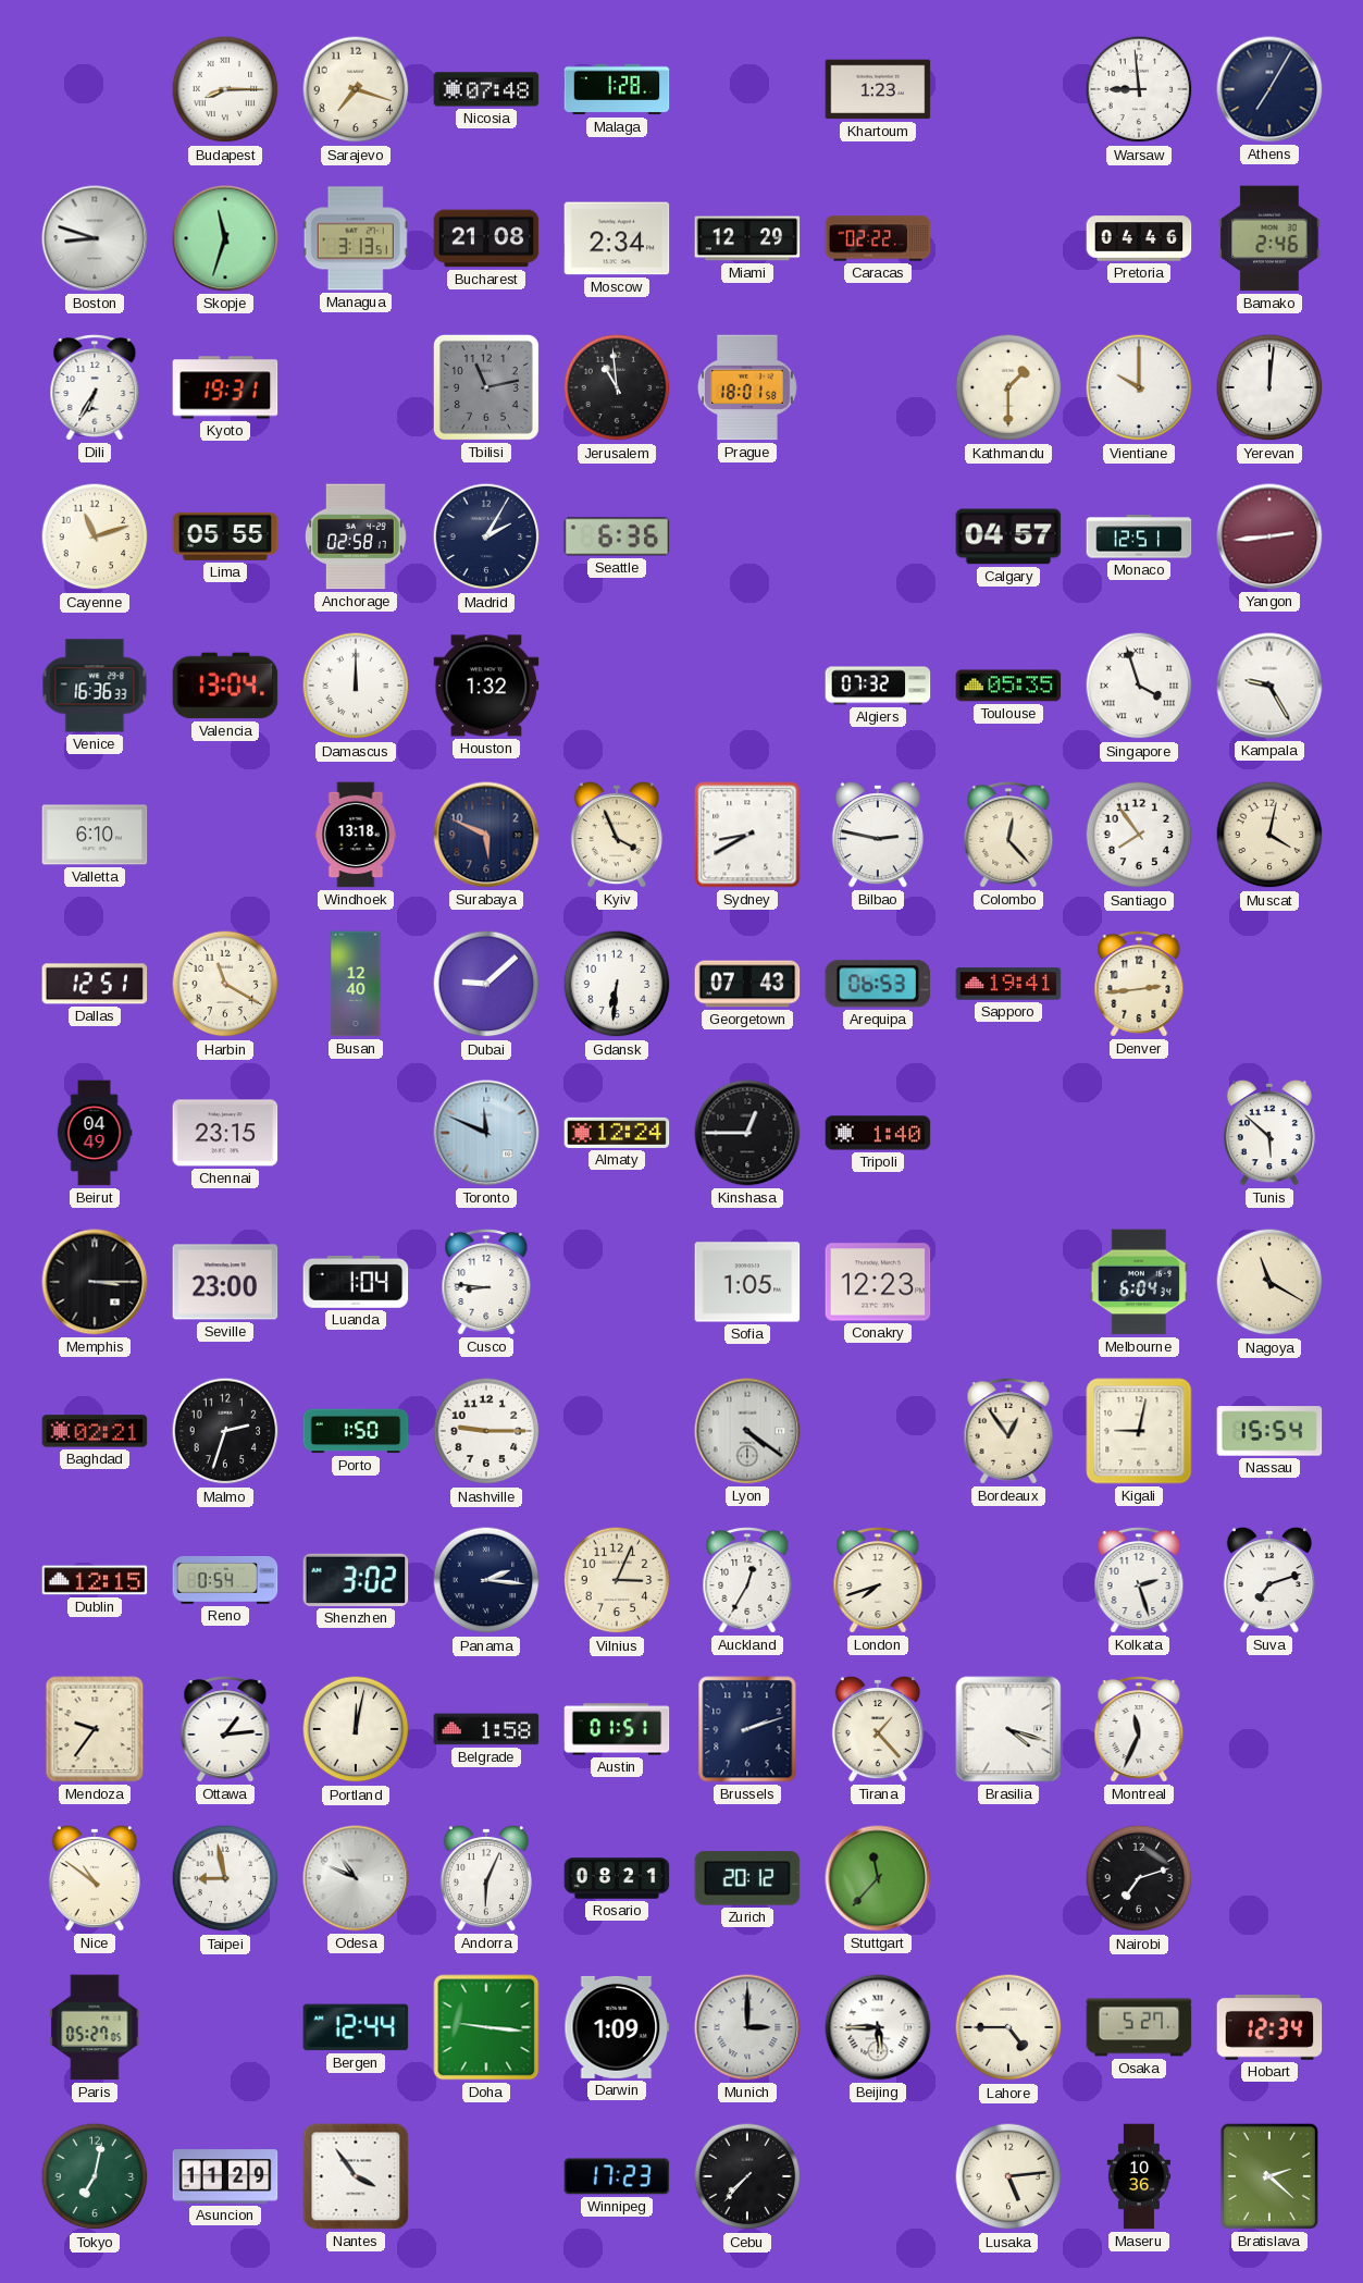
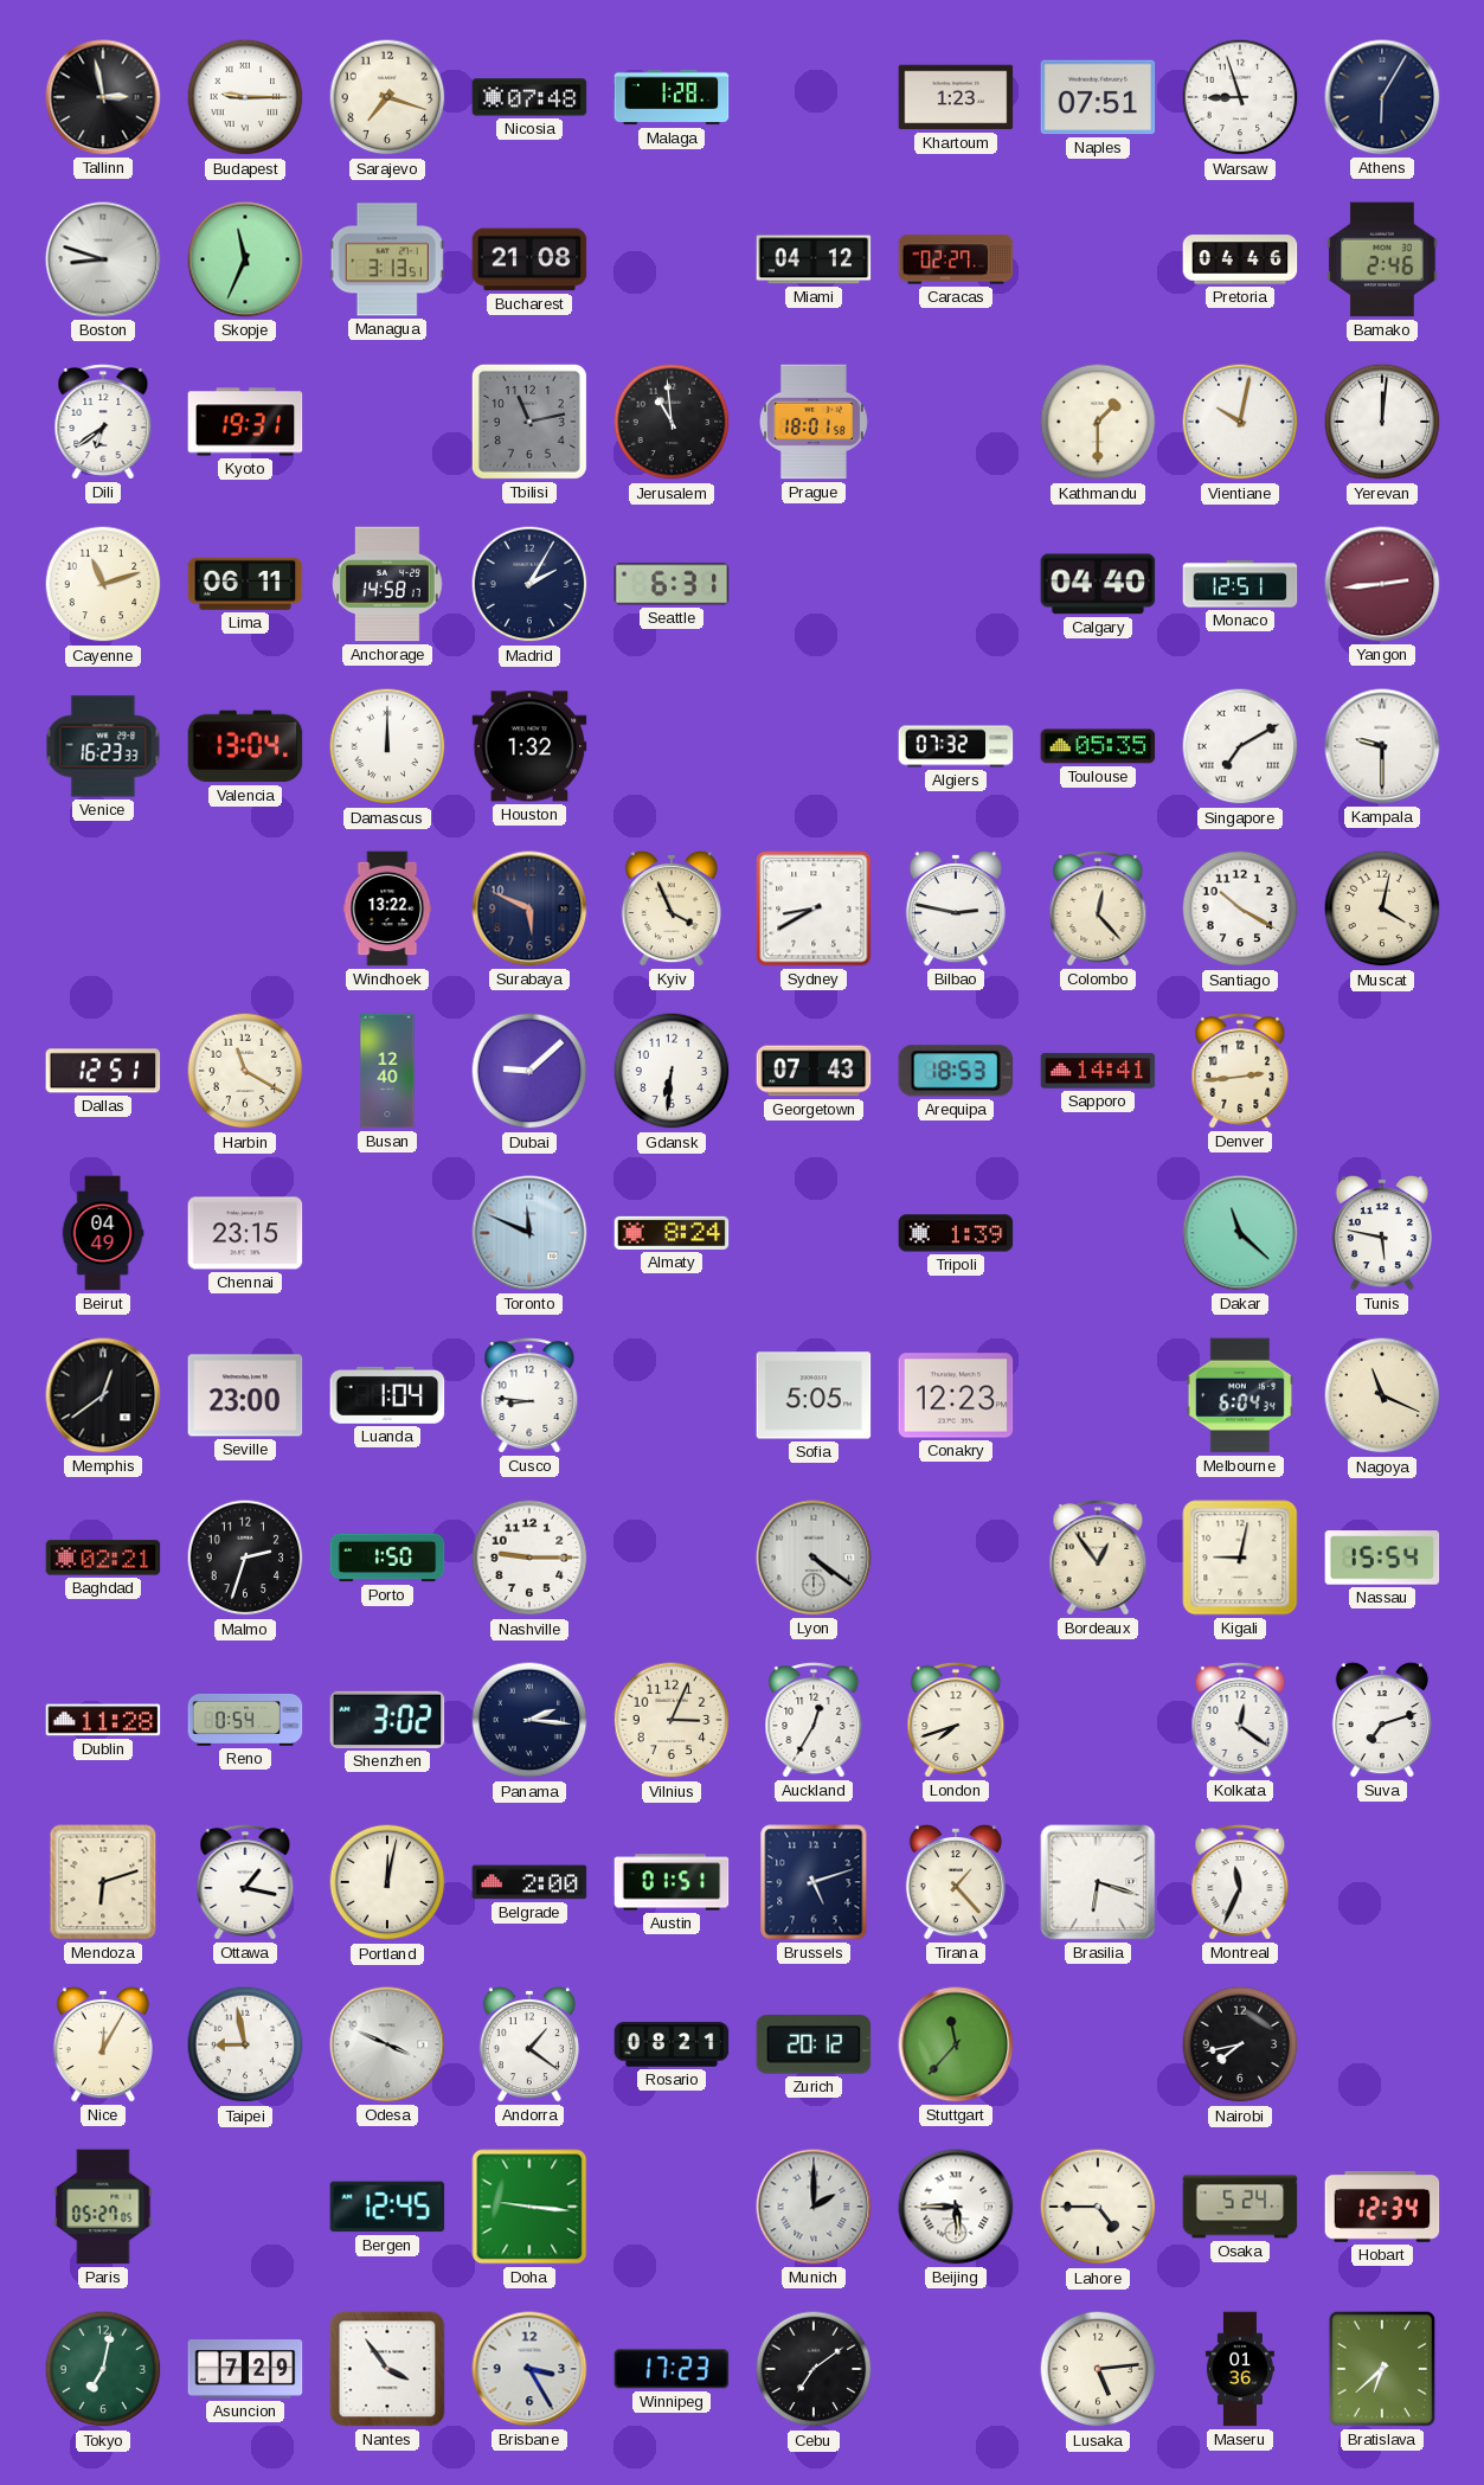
Tallinn: none -> 2:58
Budapest: 8:15 -> 9:15
Naples: none -> 07:51
Warsaw: 8:59 -> 8:57
Athens: 7:05 -> 6:05
Skopje: 11:33 -> 11:34
Moscow: 2:34 -> none
Miami: 12:29 -> 04:12
Caracas: 02:22 -> 02:27
Dili: 6:35 -> 6:39
Vientiane: 10:00 -> 10:02
Lima: 05:55 -> 06:11
Anchorage: 02:58 -> 14:58
Seattle: 6:36 -> 6:31
Calgary: 04:57 -> 04:40
Venice: 16:36 -> 16:23
Singapore: 3:57 -> 7:10
Kampala: 9:25 -> 9:30
Valletta: 6:10 -> none
Windhoek: 13:18 -> 13:22
Santiago: 7:54 -> 10:20
Arequipa: 06:53 -> 18:53
Sapporo: 19:41 -> 14:41
Almaty: 12:24 -> 8:24
Kinshasa: 12:45 -> none
Tripoli: 1:40 -> 1:39
Dakar: none -> 11:22
Tunis: 5:52 -> 5:47
Memphis: 3:15 -> 12:39
Sofia: 1:05 -> 5:05
Nagoya: 11:20 -> 11:19
Dublin: 12:15 -> 11:28
Kolkata: 2:27 -> 12:21
Mendoza: 9:36 -> 6:12
Ottawa: 1:14 -> 1:17
Belgrade: 1:58 -> 2:00
Brussels: 2:12 -> 5:12
Brasilia: 4:18 -> 6:18
Nice: 10:51 -> 12:05
Odesa: 10:49 -> 3:49
Andorra: 6:04 -> 1:21
Nairobi: 7:12 -> 7:43
Bergen: 12:44 -> 12:45
Darwin: 1:09 -> none
Munich: 3:00 -> 2:00
Osaka: 5:27 -> 5:24
Asuncion: 11:29 -> 7:29
Brisbane: none -> 3:25
Cebu: 7:37 -> 7:09
Maseru: 10:36 -> 01:36
Bratislava: 2:22 -> 6:38
